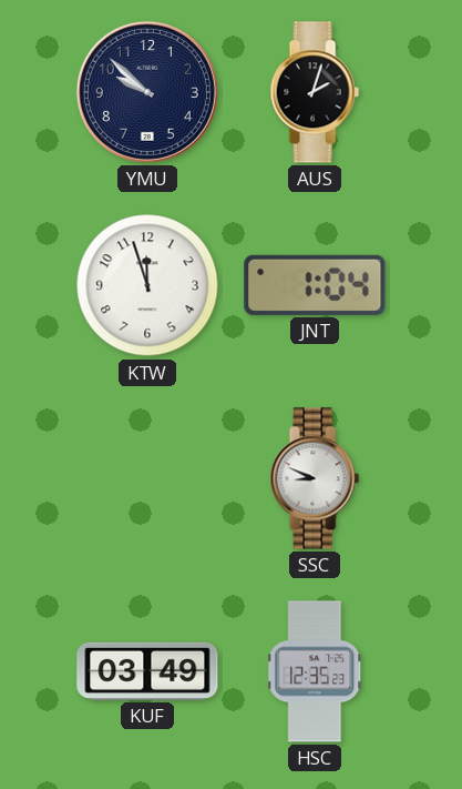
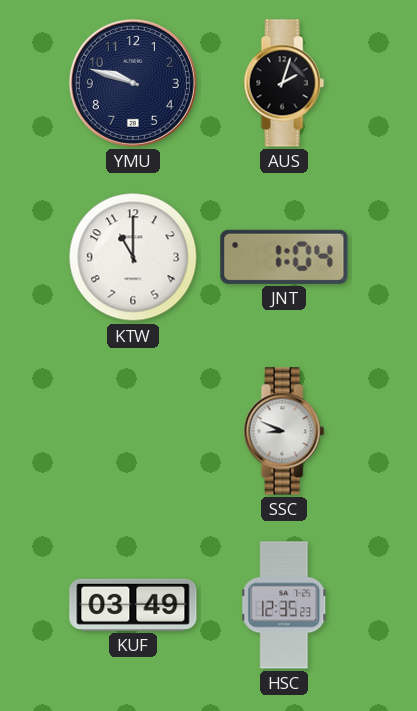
YMU: 9:52 -> 9:48
KTW: 11:57 -> 11:00
